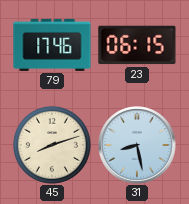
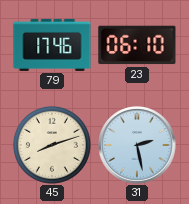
23: 06:15 -> 06:10
31: 8:28 -> 2:28
